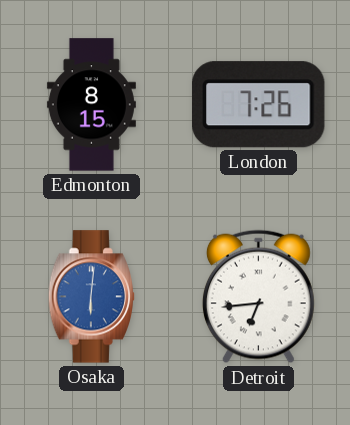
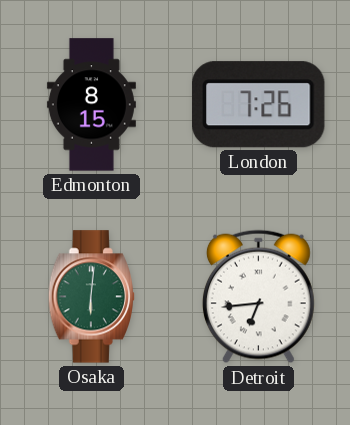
Osaka dial: blue -> green
